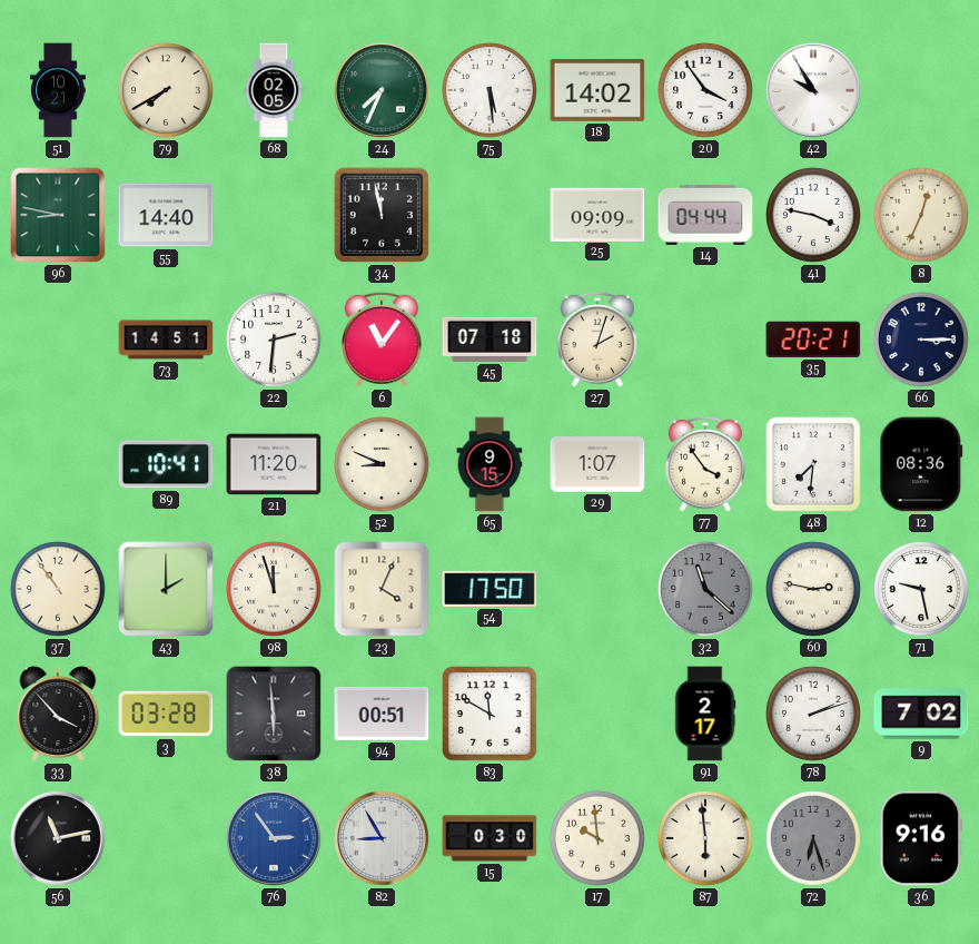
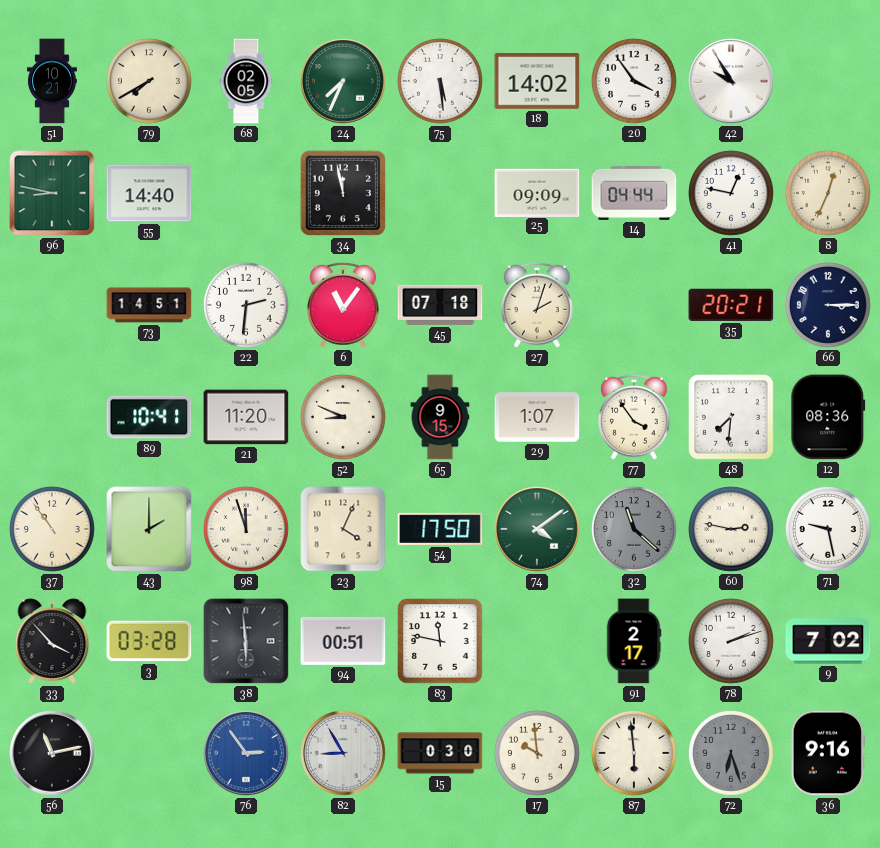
41: 3:47 -> 12:47
74: none -> 4:09
83: 11:50 -> 11:47
